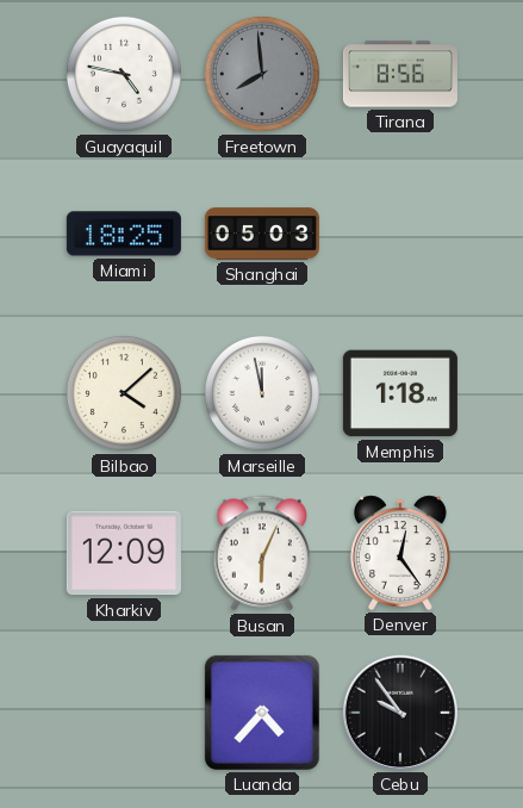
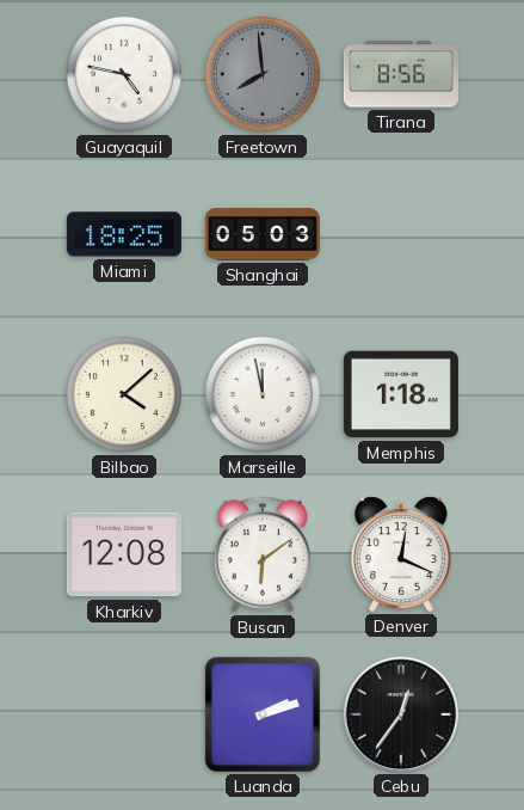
Kharkiv: 12:09 -> 12:08
Busan: 6:04 -> 6:09
Denver: 12:24 -> 12:19
Luanda: 4:37 -> 2:12
Cebu: 9:54 -> 12:36
